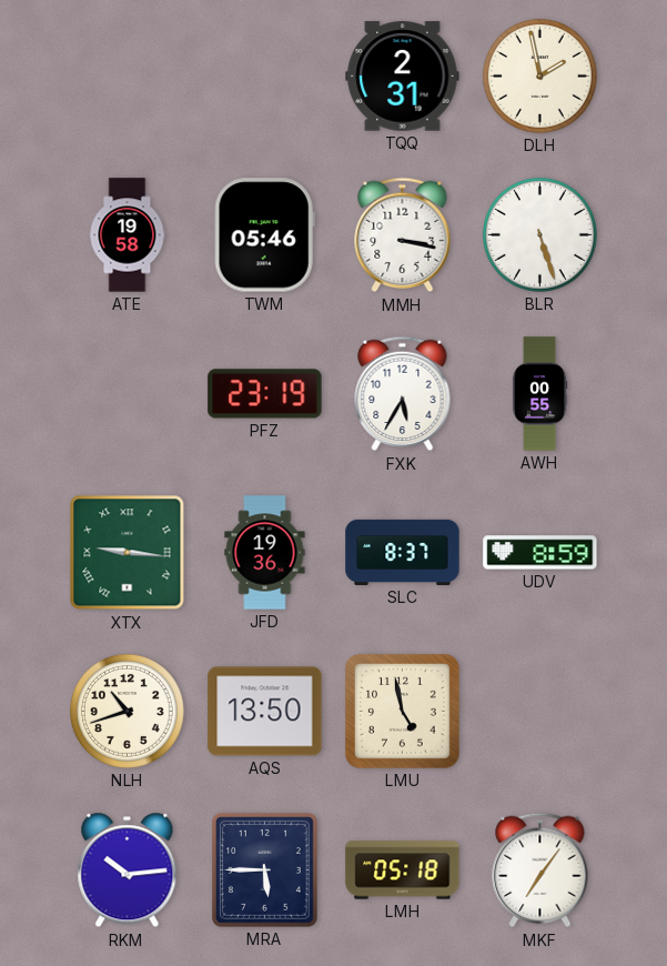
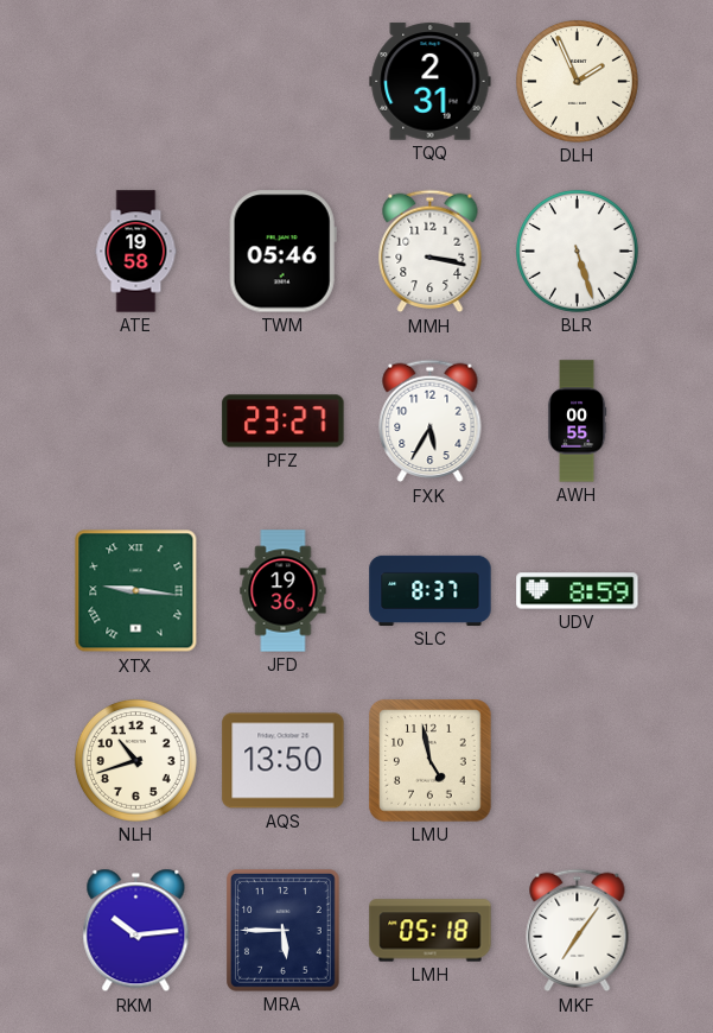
DLH: 1:58 -> 1:56
PFZ: 23:19 -> 23:27
